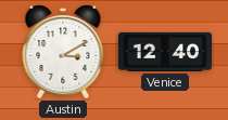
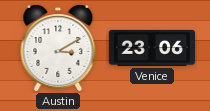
Venice: 12:40 -> 23:06
